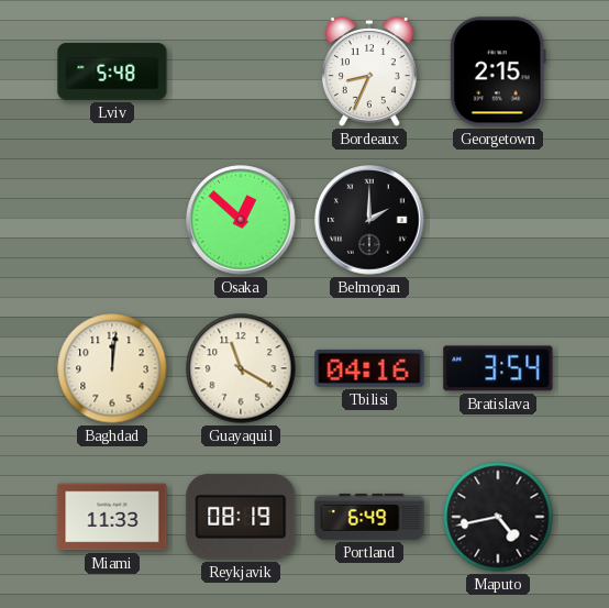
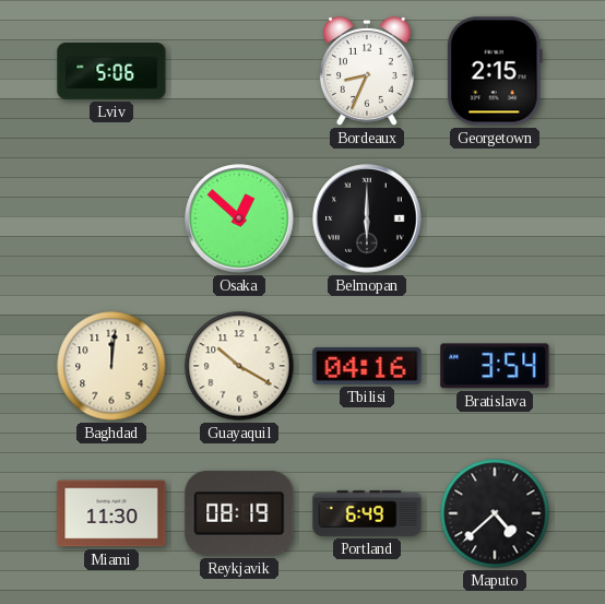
Lviv: 5:48 -> 5:06
Belmopan: 2:00 -> 6:00
Guayaquil: 11:20 -> 10:20
Miami: 11:33 -> 11:30
Maputo: 4:43 -> 4:38
